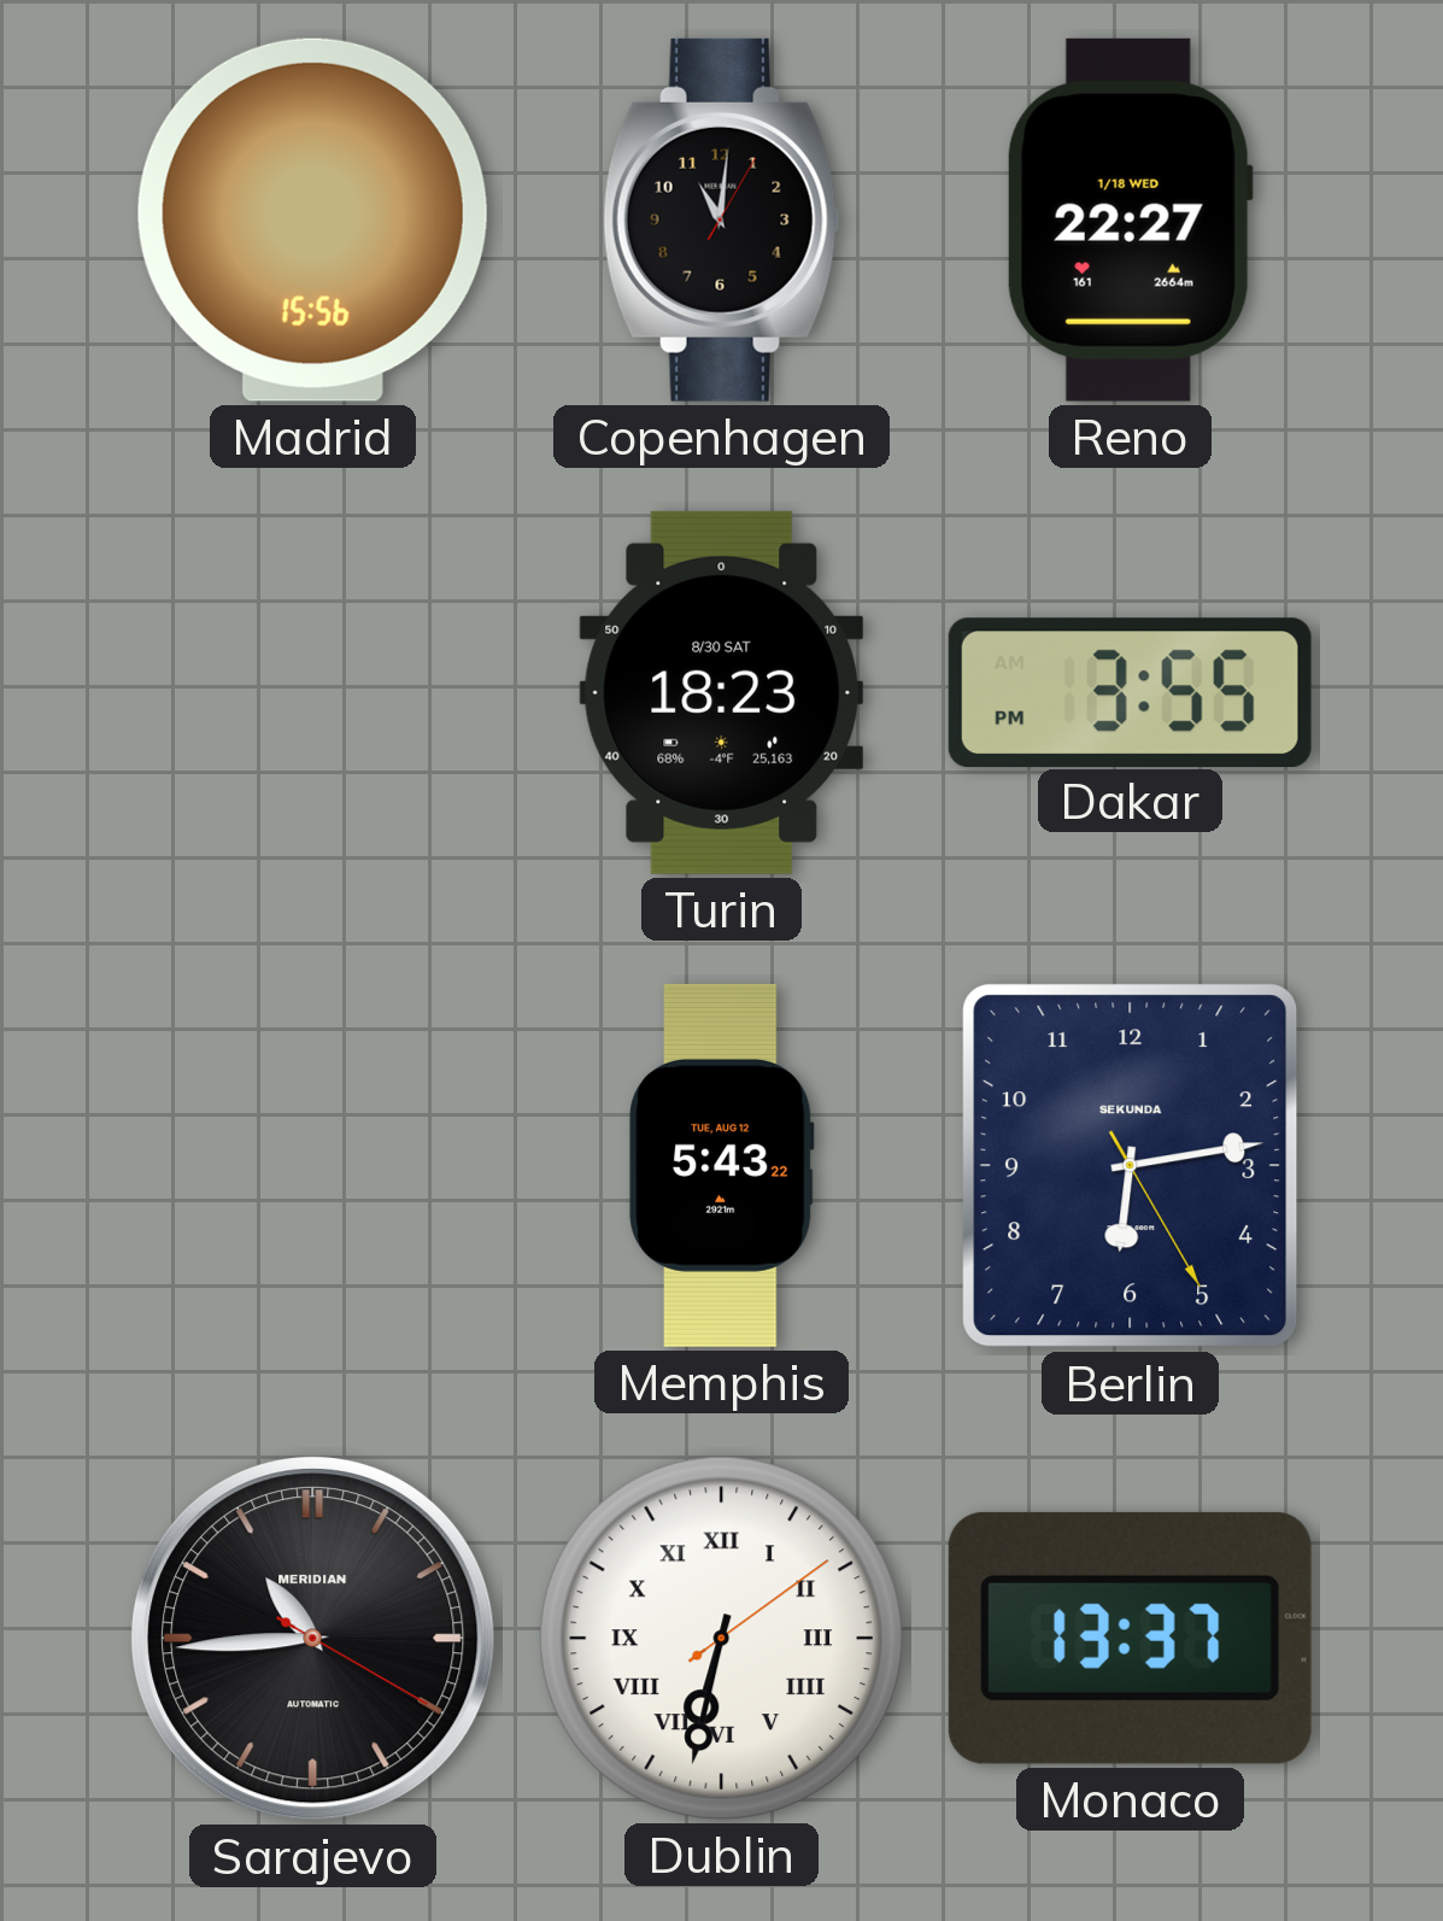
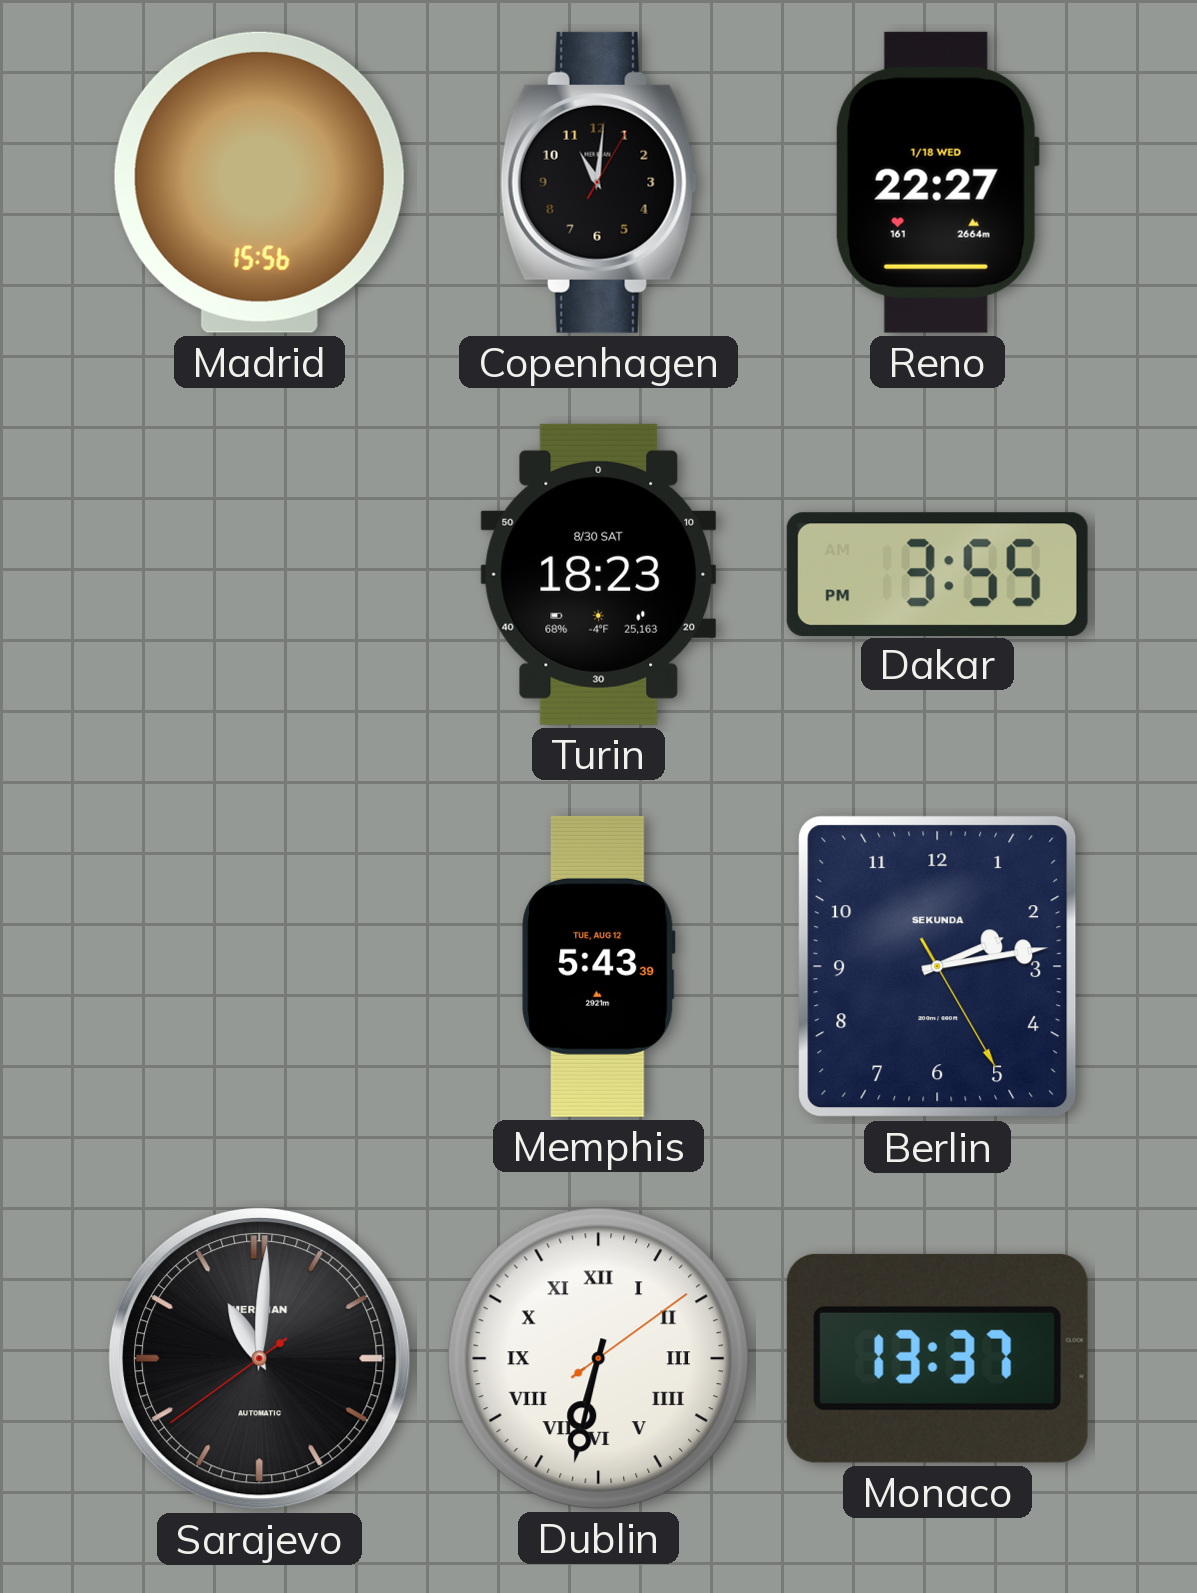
Memphis: 5:43:22 -> 5:43:39
Berlin: 6:13 -> 2:13
Sarajevo: 10:44 -> 11:00
